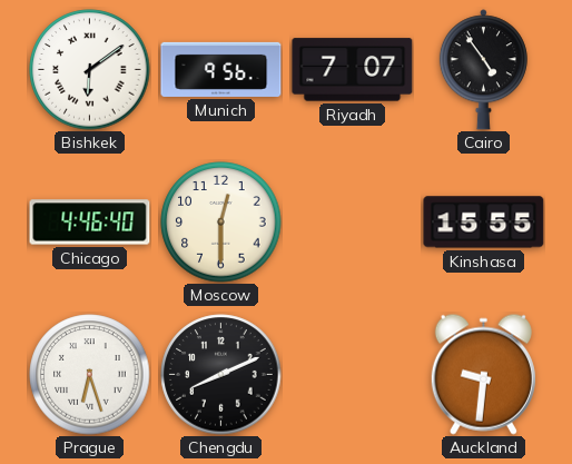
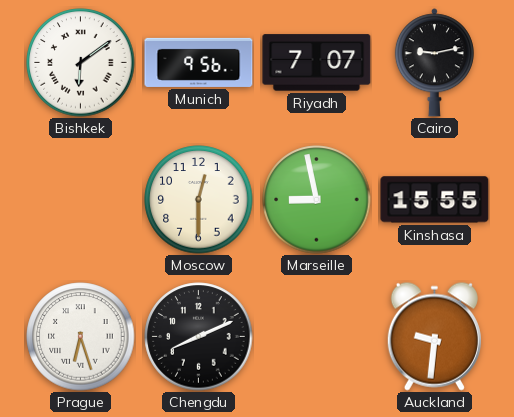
Cairo: 4:54 -> 9:13
Chicago: 4:46 -> none
Marseille: none -> 8:58
